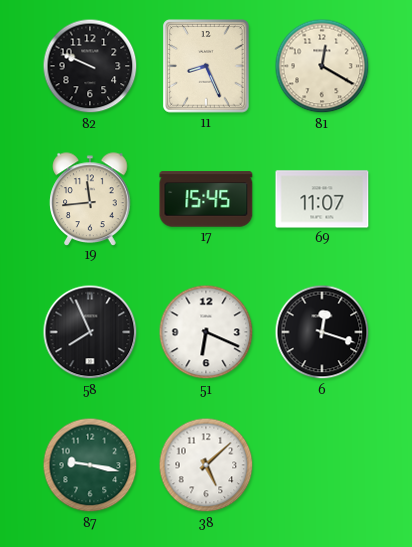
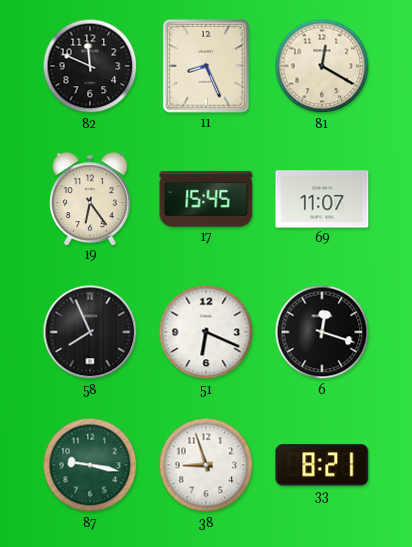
82: 9:49 -> 11:49
19: 11:44 -> 6:24
38: 5:08 -> 8:57
33: none -> 8:21
